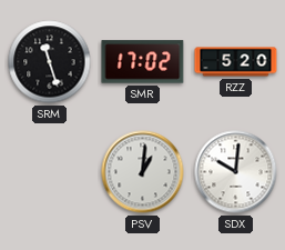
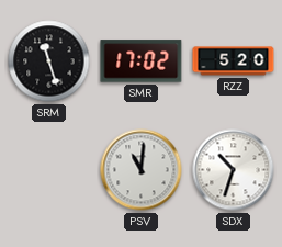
PSV: 1:01 -> 11:01
SDX: 10:01 -> 10:33
